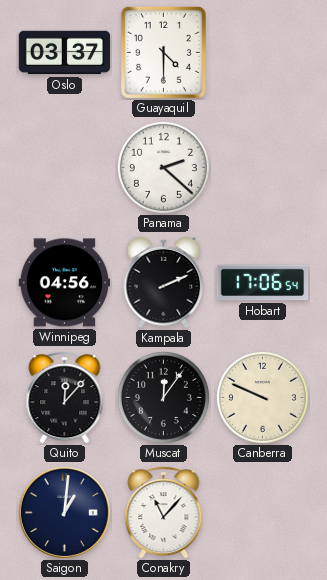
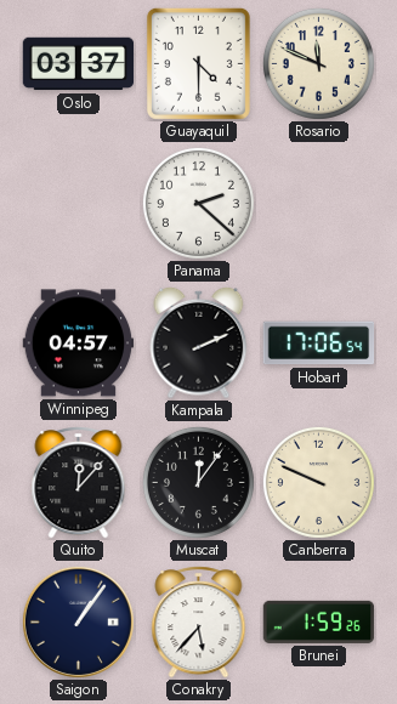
Rosario: none -> 11:49
Winnipeg: 04:56 -> 04:57
Saigon: 1:01 -> 1:06
Conakry: 11:07 -> 5:37
Brunei: none -> 1:59
